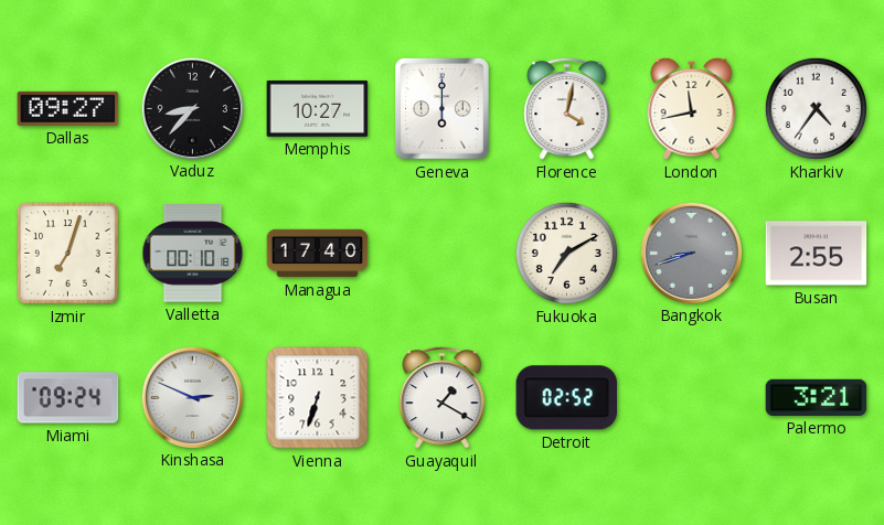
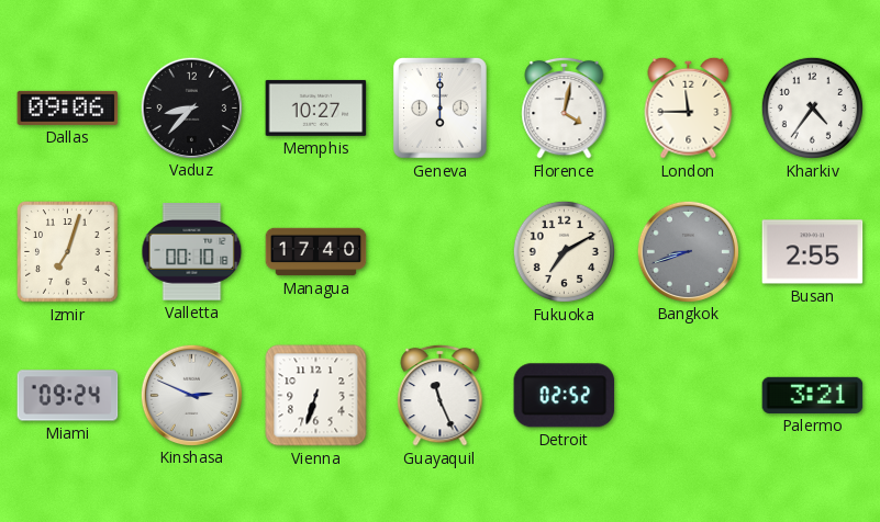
Dallas: 09:27 -> 09:06
London: 11:43 -> 11:45
Guayaquil: 1:20 -> 11:26
